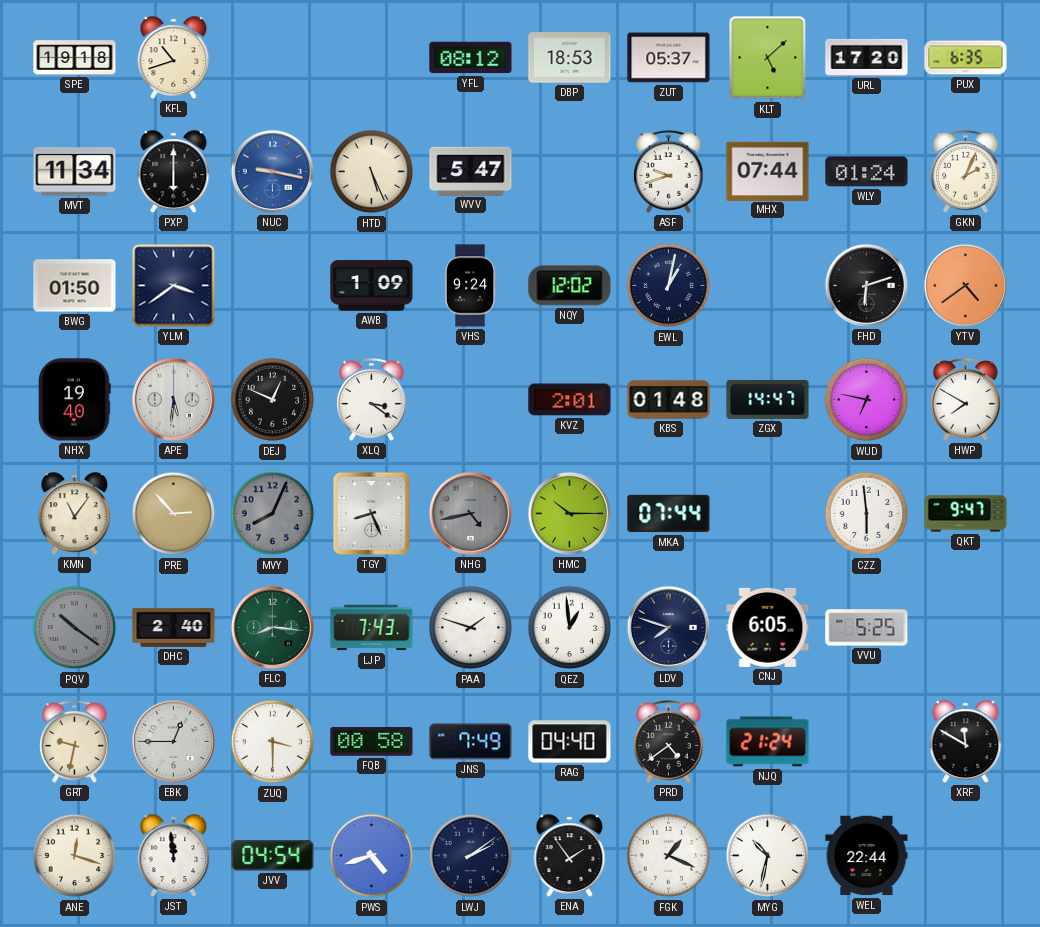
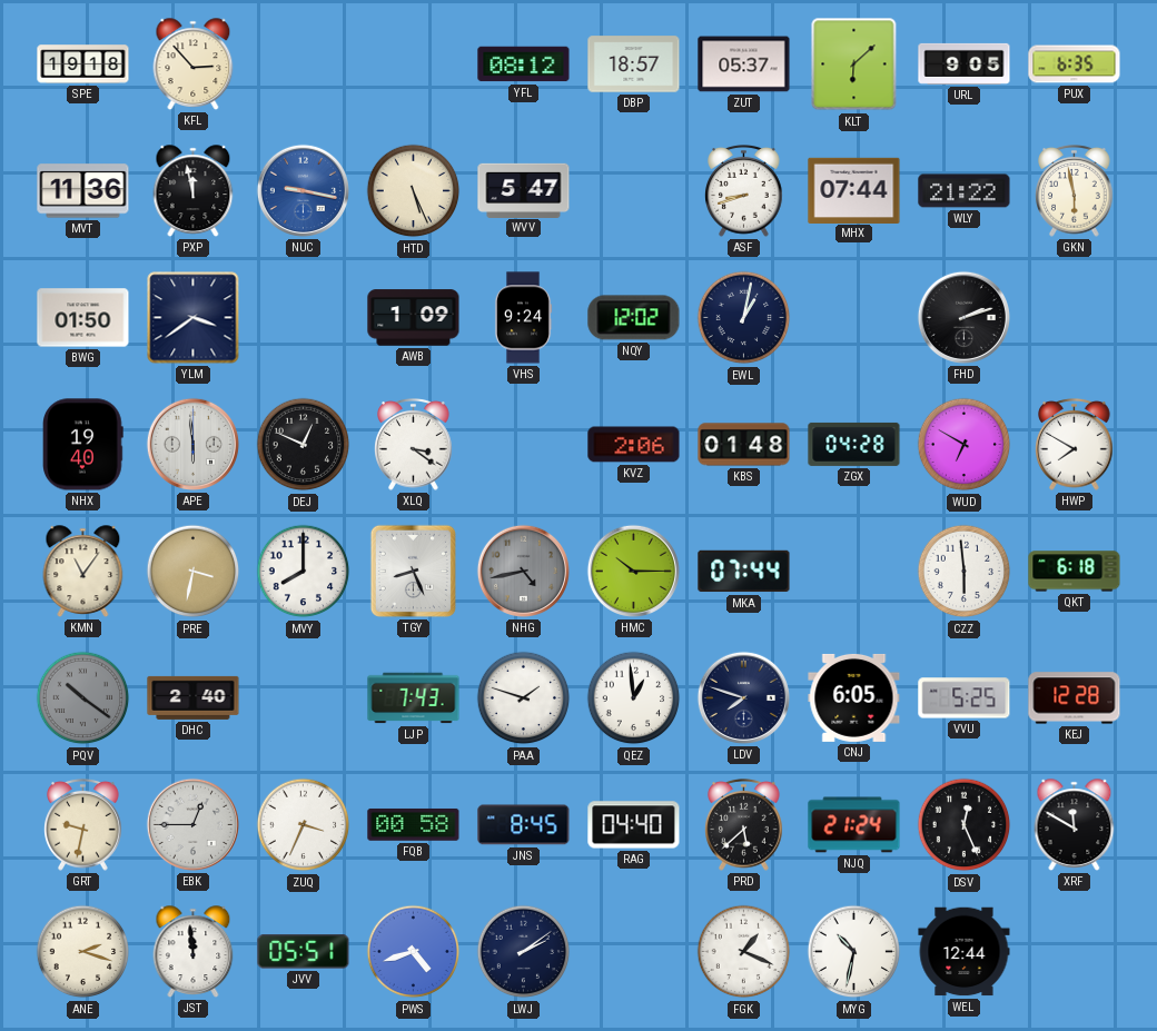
KFL: 10:42 -> 2:53
DBP: 18:53 -> 18:57
KLT: 5:08 -> 6:08
URL: 17:20 -> 9:05
MVT: 11:34 -> 11:36
PXP: 6:00 -> 11:58
ASF: 9:42 -> 8:42
WLY: 01:24 -> 21:22
GKN: 2:04 -> 5:58
FHD: 6:12 -> 2:12
YTV: 4:39 -> none
APE: 5:31 -> 5:59
KVZ: 2:01 -> 2:06
ZGX: 14:47 -> 04:28
WUD: 6:47 -> 6:50
PRE: 2:53 -> 3:32
MVY: 8:04 -> 8:00
MVY dial: grey -> white
QKT: 9:47 -> 6:18
FLC: 8:16 -> none
KEJ: none -> 12:28
ZUQ: 3:30 -> 3:34
JNS: 7:49 -> 8:45
PRD: 4:39 -> 5:38
DSV: none -> 12:26
ANE: 12:18 -> 2:18
JVV: 04:54 -> 05:51
ENA: 1:54 -> none
WEL: 22:44 -> 12:44
